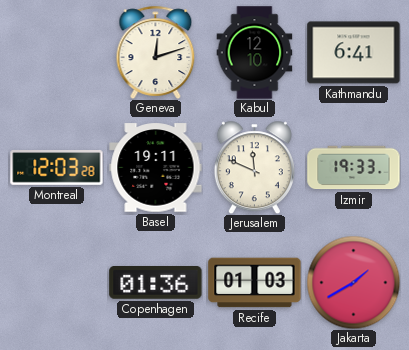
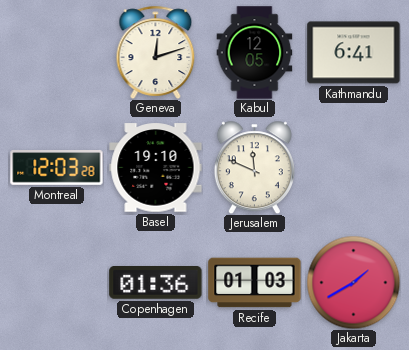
Kabul: 12:10 -> 12:05
Basel: 19:11 -> 19:10
Izmir: 19:33 -> none
